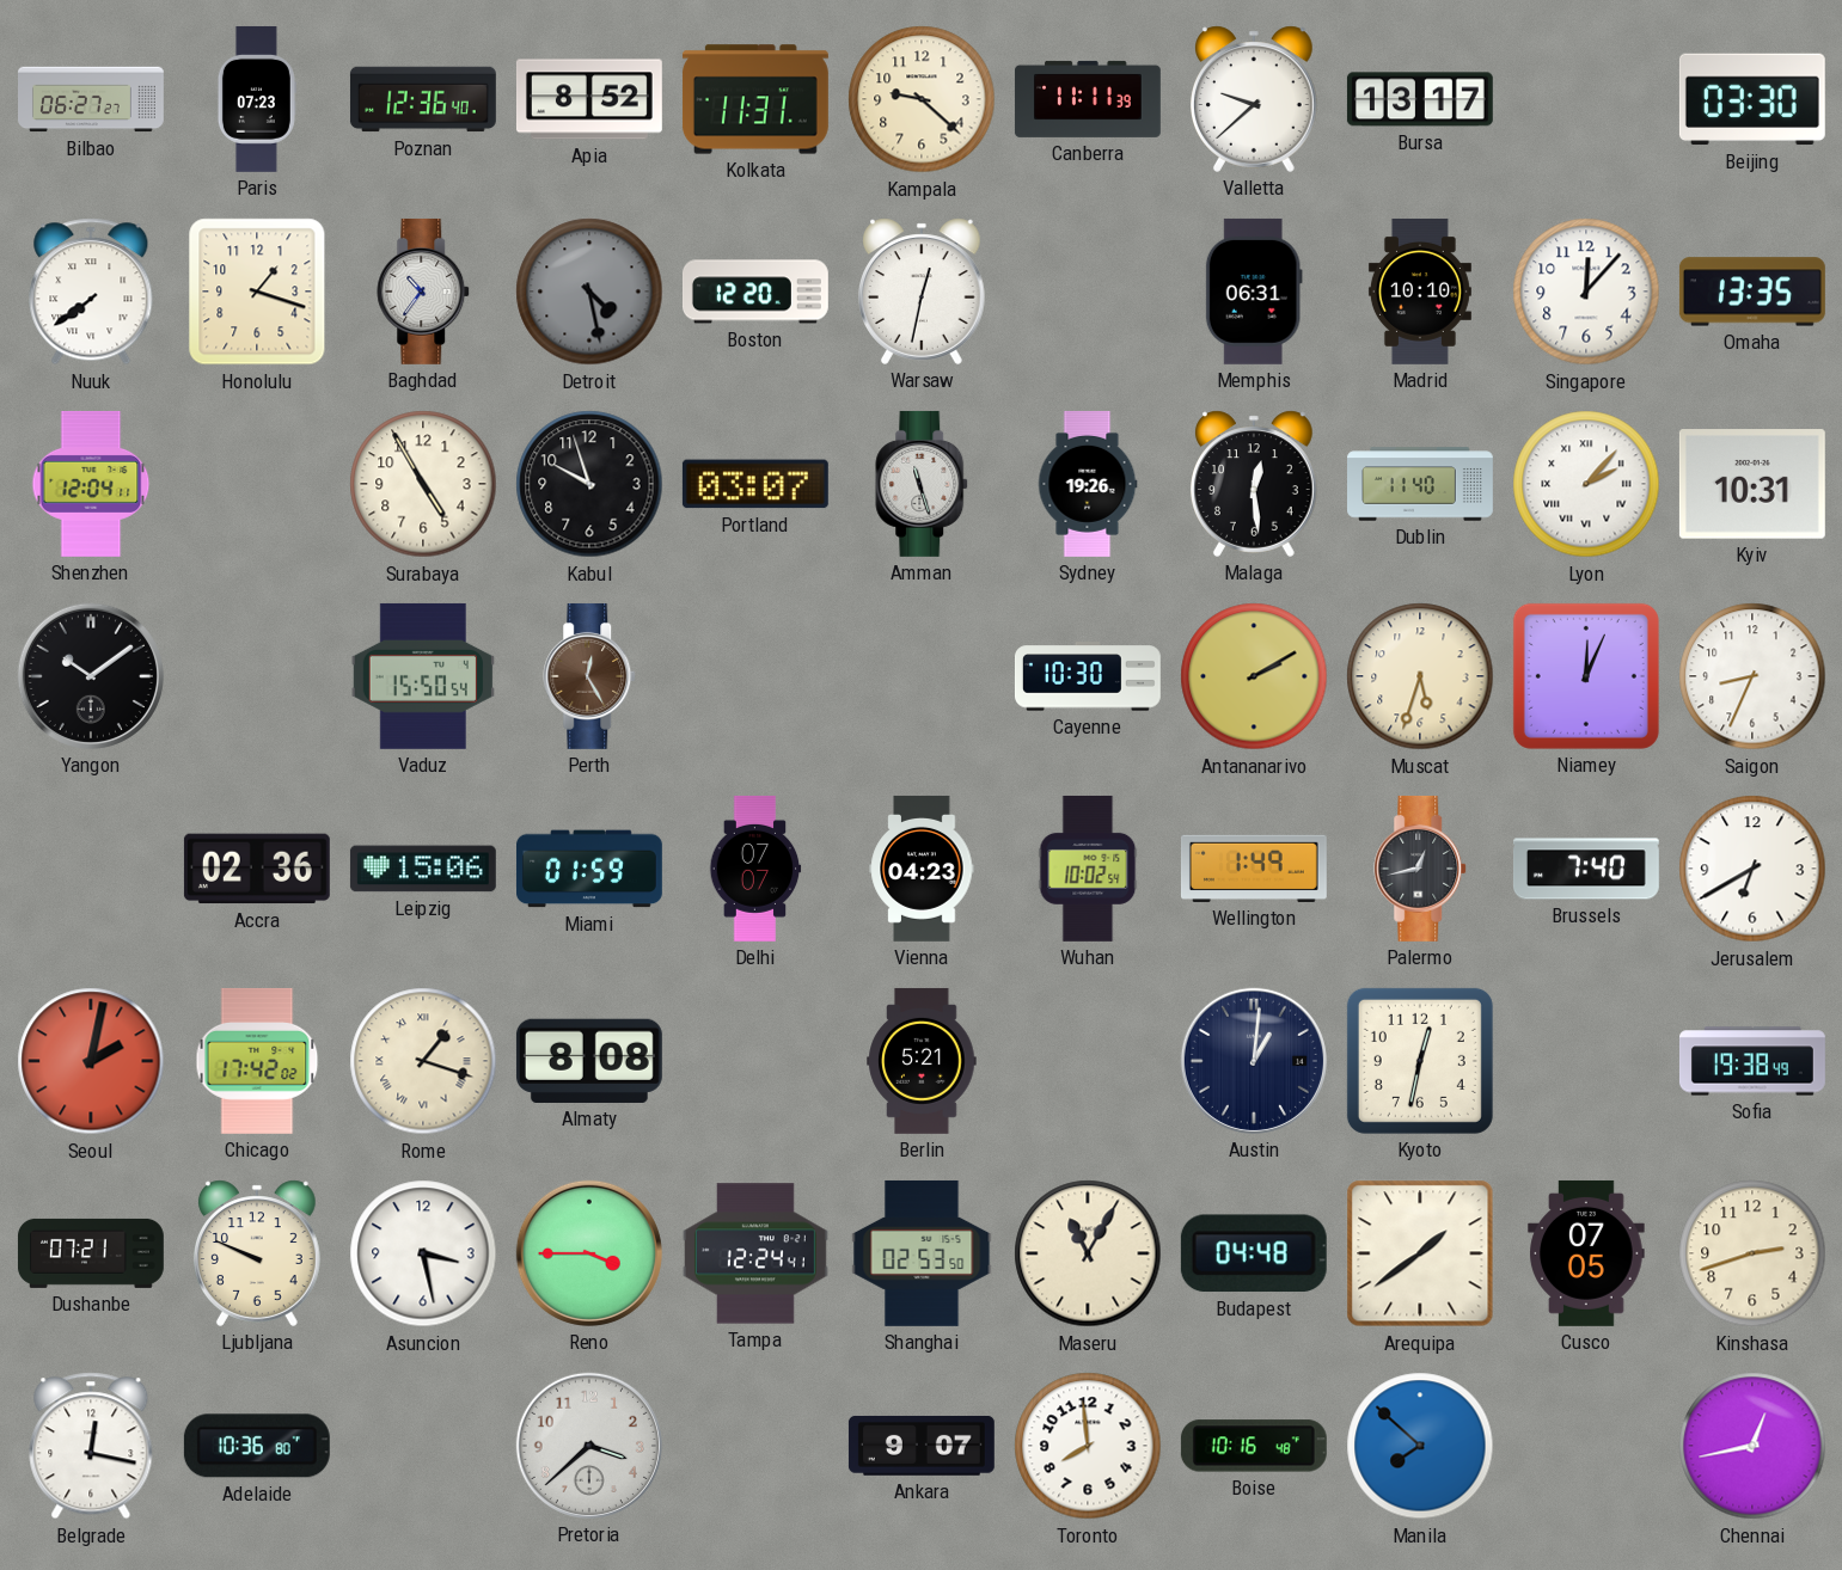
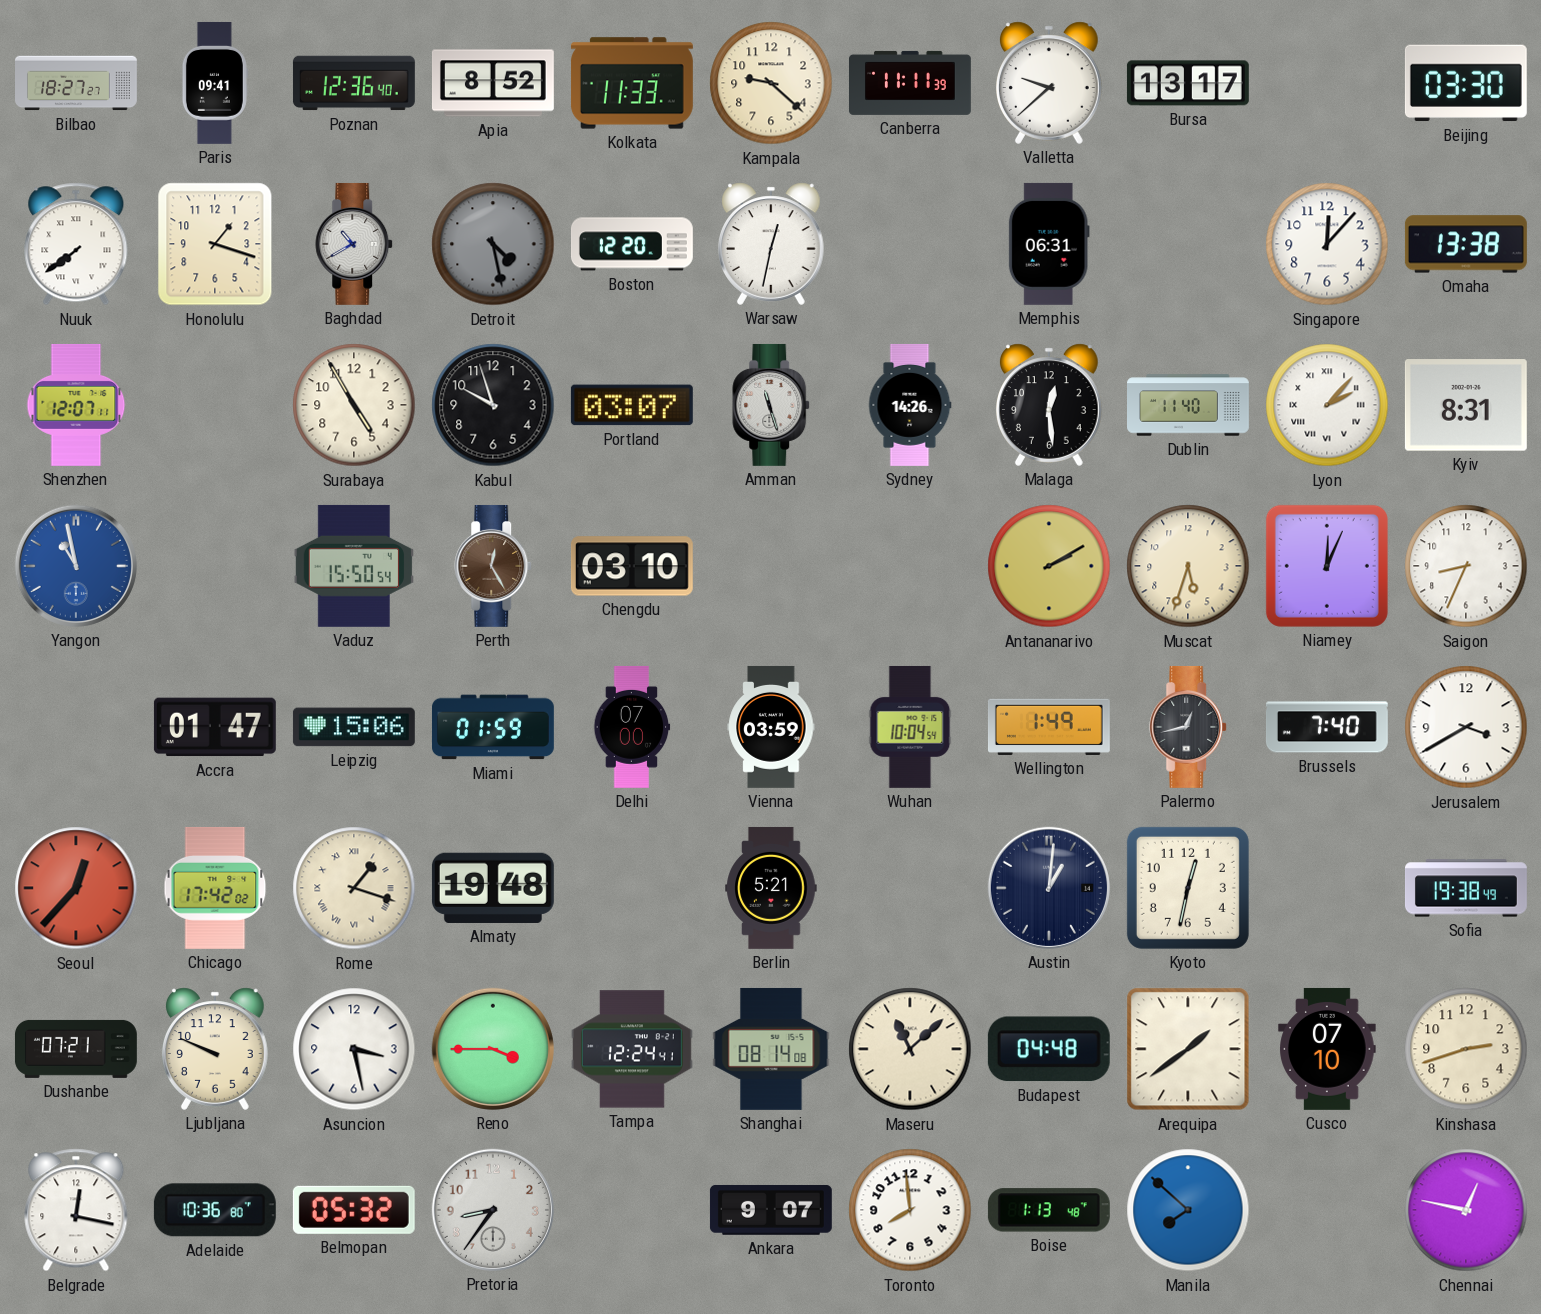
Bilbao: 06:27 -> 18:27
Paris: 07:23 -> 09:41
Kolkata: 11:31 -> 11:33
Baghdad: 10:36 -> 10:40
Madrid: 10:10 -> none
Omaha: 13:35 -> 13:38
Shenzhen: 12:04 -> 12:07
Sydney: 19:26 -> 14:26
Kyiv: 10:31 -> 8:31
Yangon: 10:09 -> 10:58
Yangon dial: black -> blue
Chengdu: none -> 03:10
Cayenne: 10:30 -> none
Accra: 02:36 -> 01:47
Delhi: 07:07 -> 07:00
Vienna: 04:23 -> 03:59
Wuhan: 10:02 -> 10:04
Jerusalem: 6:40 -> 3:40
Seoul: 2:02 -> 12:37
Almaty: 8:08 -> 19:48
Shanghai: 02:53 -> 08:14
Maseru: 11:05 -> 11:08
Cusco: 07:05 -> 07:10
Belmopan: none -> 05:32
Pretoria: 3:38 -> 8:36
Boise: 10:16 -> 1:13
Chennai: 12:43 -> 12:47
